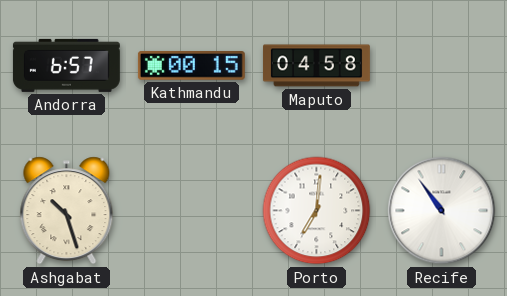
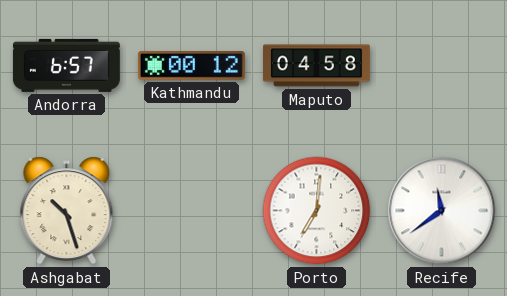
Kathmandu: 00:15 -> 00:12
Recife: 10:54 -> 11:39
